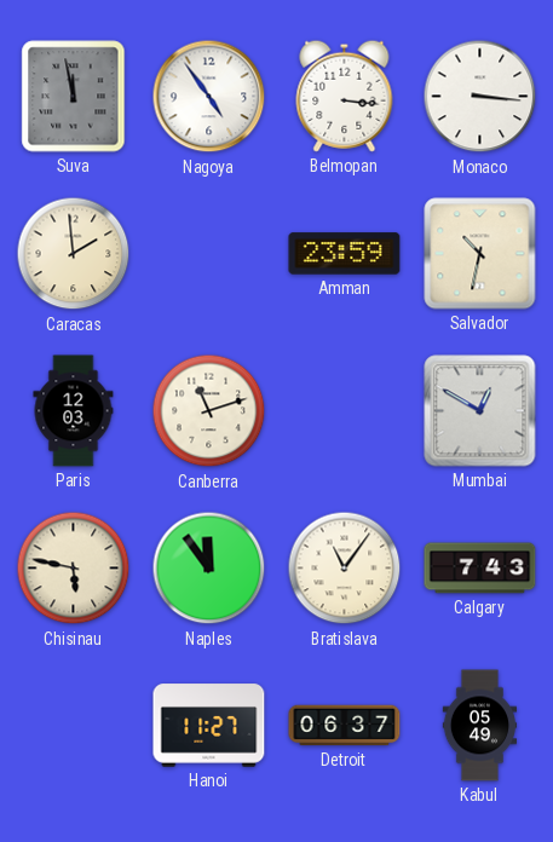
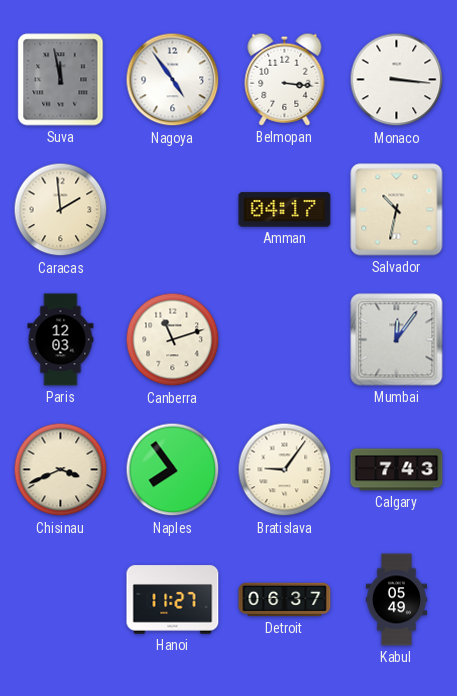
Amman: 23:59 -> 04:17
Mumbai: 12:50 -> 12:06
Chisinau: 5:47 -> 3:41
Naples: 11:54 -> 7:54
Bratislava: 11:06 -> 9:06
